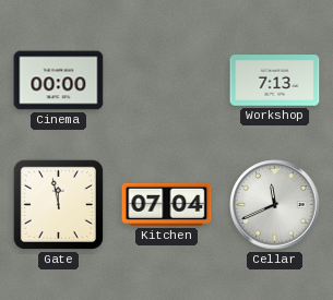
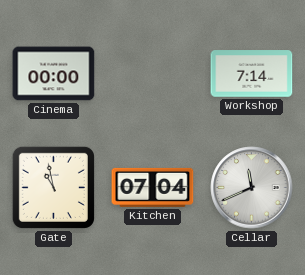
Workshop: 7:13 -> 7:14
Gate: 11:58 -> 10:58
